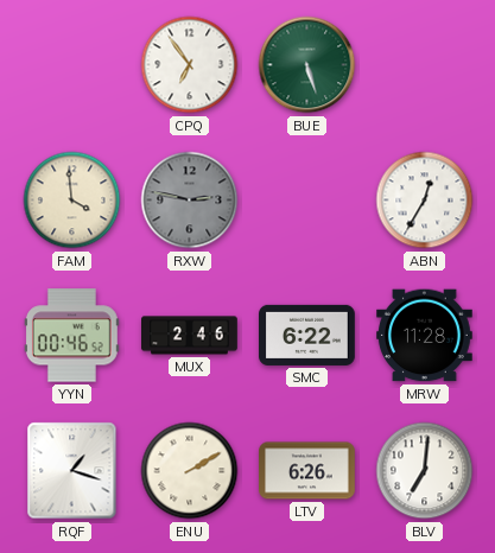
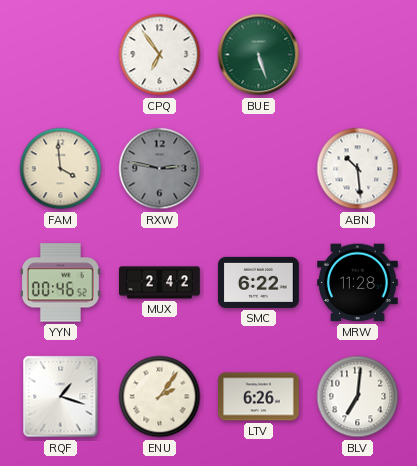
ABN: 12:35 -> 10:29
MUX: 2:46 -> 2:42
ENU: 2:10 -> 2:06
